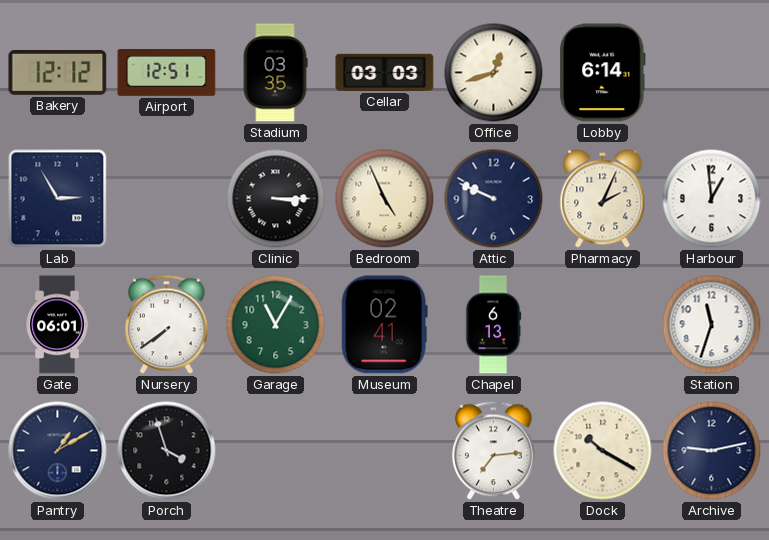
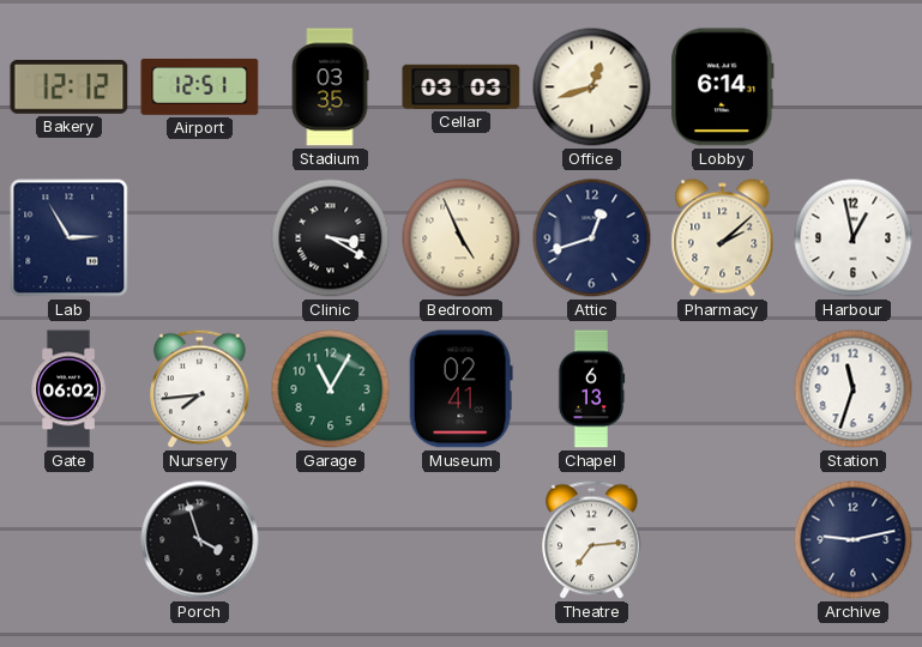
Clinic: 3:15 -> 3:20
Attic: 9:49 -> 12:42
Pharmacy: 2:04 -> 2:08
Harbour: 12:59 -> 12:58
Gate: 06:01 -> 06:02
Nursery: 7:39 -> 7:44
Pantry: 1:10 -> none
Dock: 10:20 -> none
